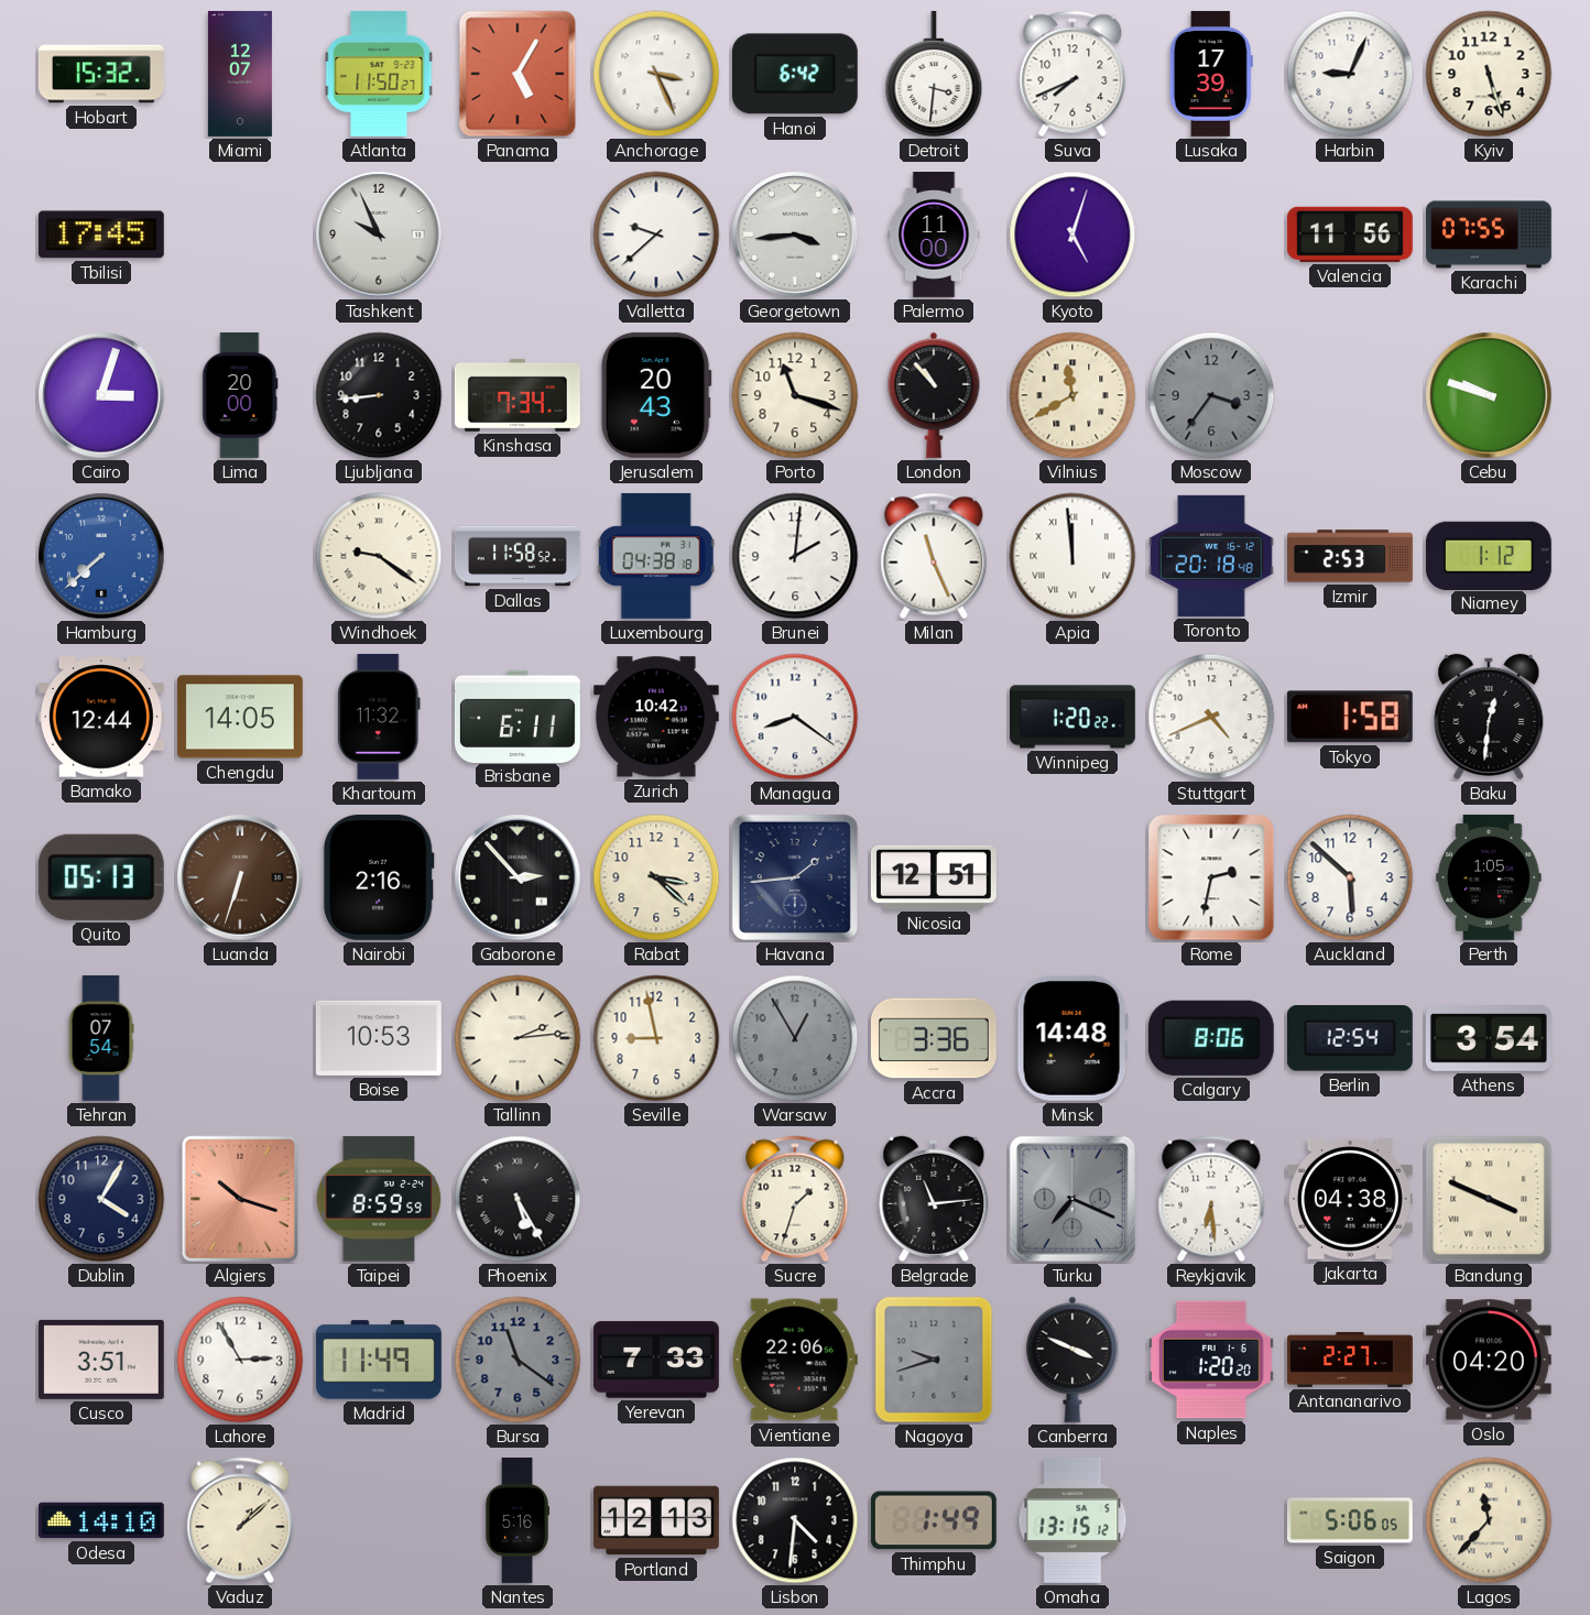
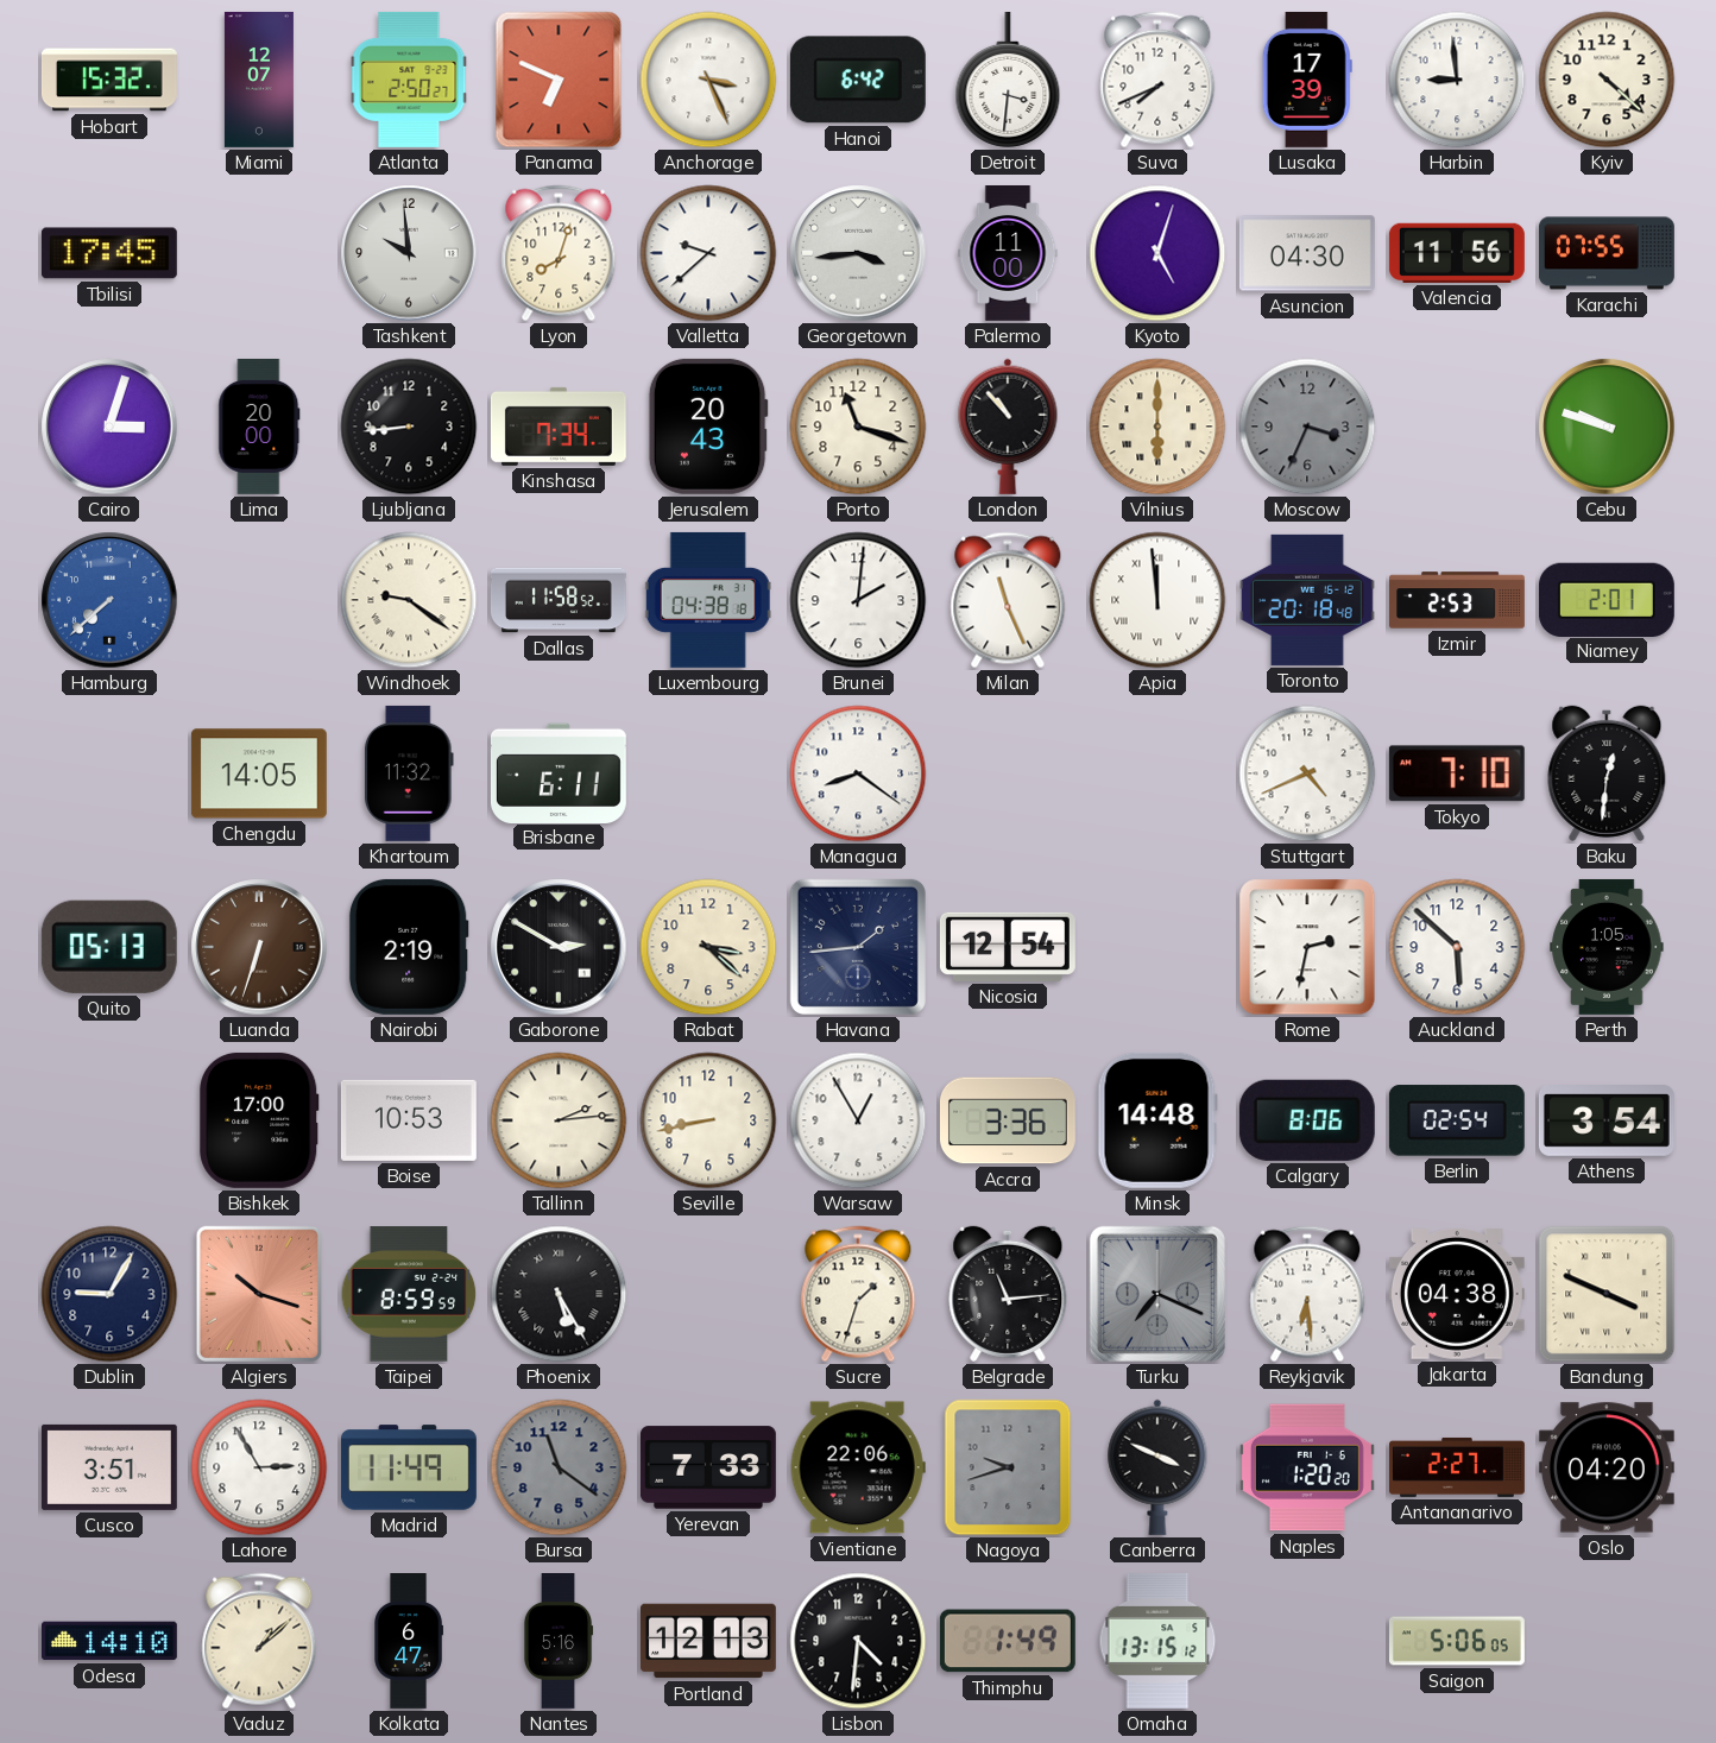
Atlanta: 11:50 -> 2:50
Panama: 5:05 -> 6:49
Harbin: 9:04 -> 8:59
Kyiv: 5:27 -> 4:22
Tashkent: 9:56 -> 9:59
Lyon: none -> 8:03
Asuncion: none -> 04:30
Vilnius: 11:40 -> 6:00
Moscow: 3:36 -> 3:34
Niamey: 1:12 -> 2:01
Bamako: 12:44 -> none
Zurich: 10:42 -> none
Winnipeg: 1:20 -> none
Tokyo: 1:58 -> 7:10
Nairobi: 2:16 -> 2:19
Gaborone: 2:53 -> 2:50
Nicosia: 12:51 -> 12:54
Tehran: 07:54 -> none
Bishkek: none -> 17:00
Seville: 8:58 -> 8:43
Warsaw dial: grey -> white
Berlin: 12:54 -> 02:54
Dublin: 4:05 -> 9:05
Kolkata: none -> 6:47
Lagos: 11:37 -> none
